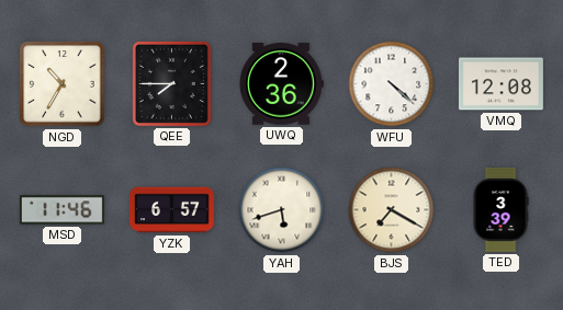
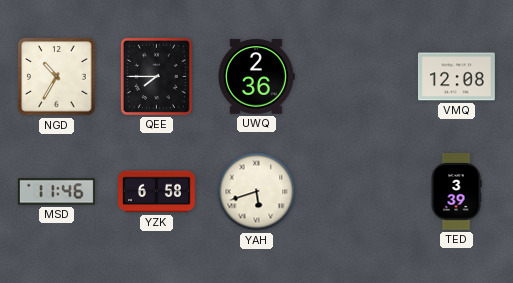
WFU: 4:22 -> none
YZK: 6:57 -> 6:58
BJS: 7:20 -> none
